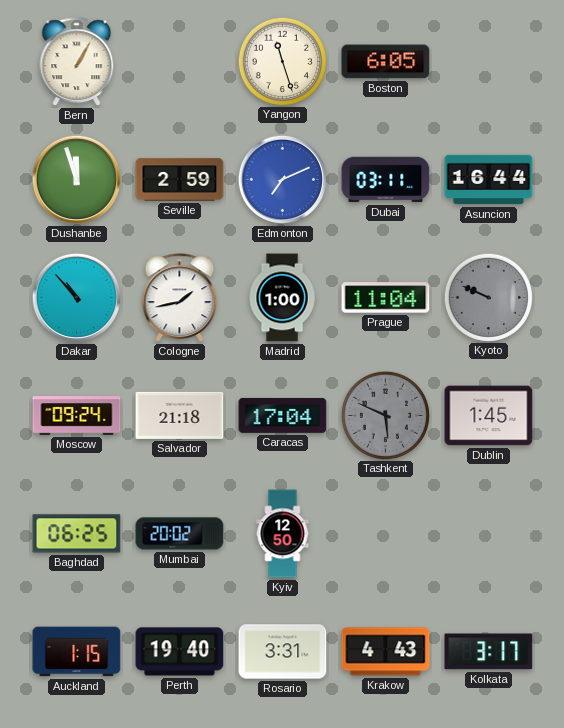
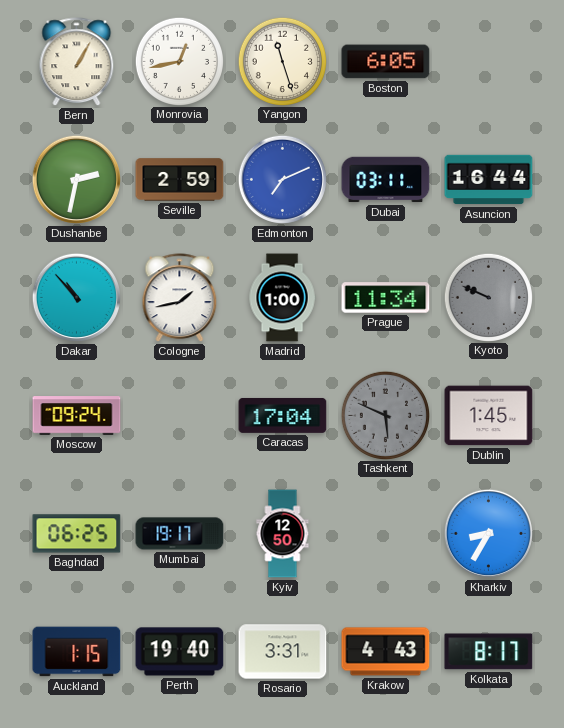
Monrovia: none -> 12:43
Dushanbe: 11:57 -> 2:32
Prague: 11:04 -> 11:34
Salvador: 21:18 -> none
Mumbai: 20:02 -> 19:17
Kharkiv: none -> 8:35
Kolkata: 3:17 -> 8:17
